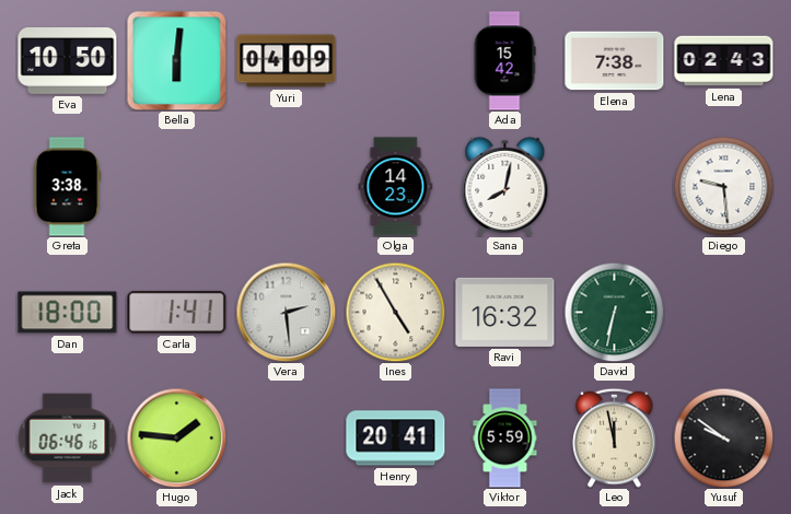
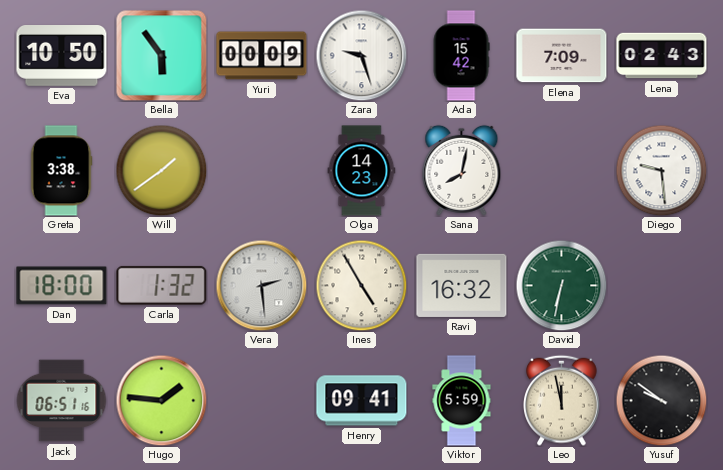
Bella: 6:01 -> 5:54
Yuri: 04:09 -> 00:09
Zara: none -> 9:27
Elena: 7:38 -> 7:09
Will: none -> 1:39
Carla: 1:41 -> 1:32
Jack: 06:46 -> 06:51
Henry: 20:41 -> 09:41
